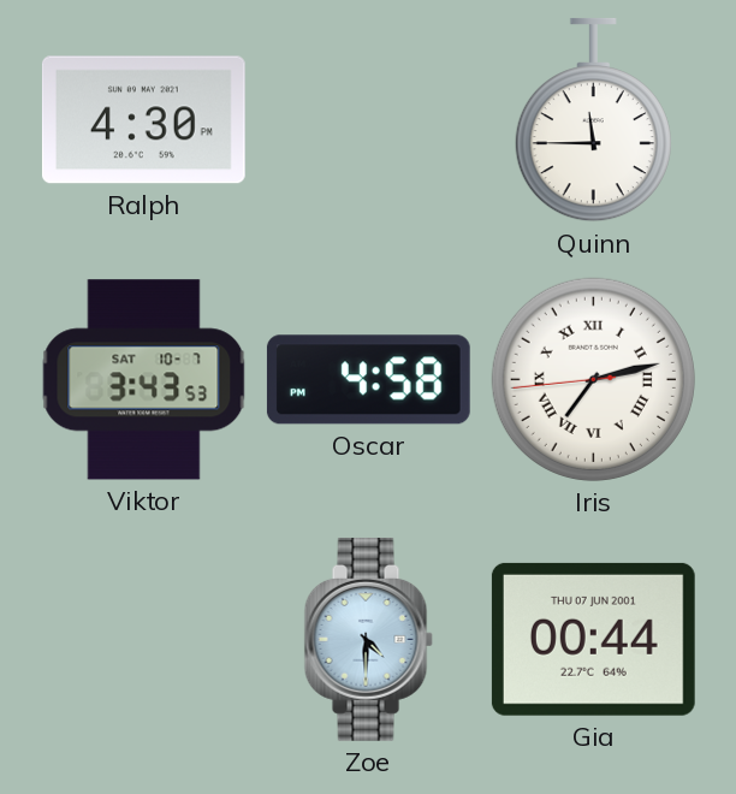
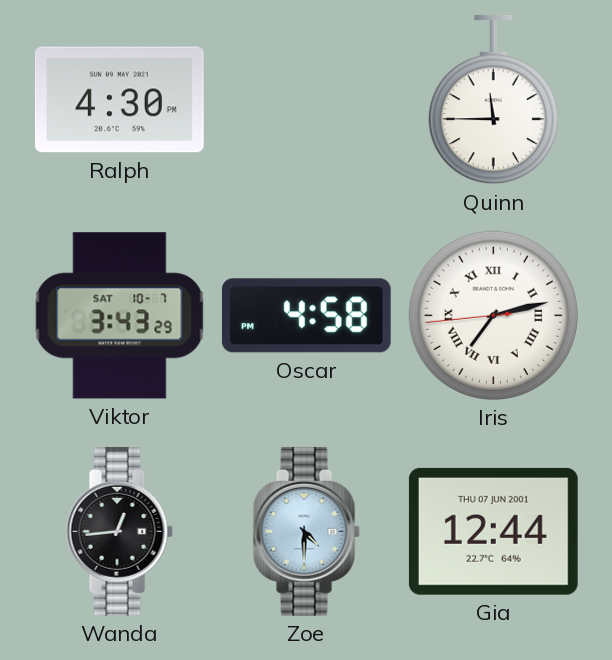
Viktor: 3:43:53 -> 3:43:29
Wanda: none -> 12:44
Gia: 00:44 -> 12:44
